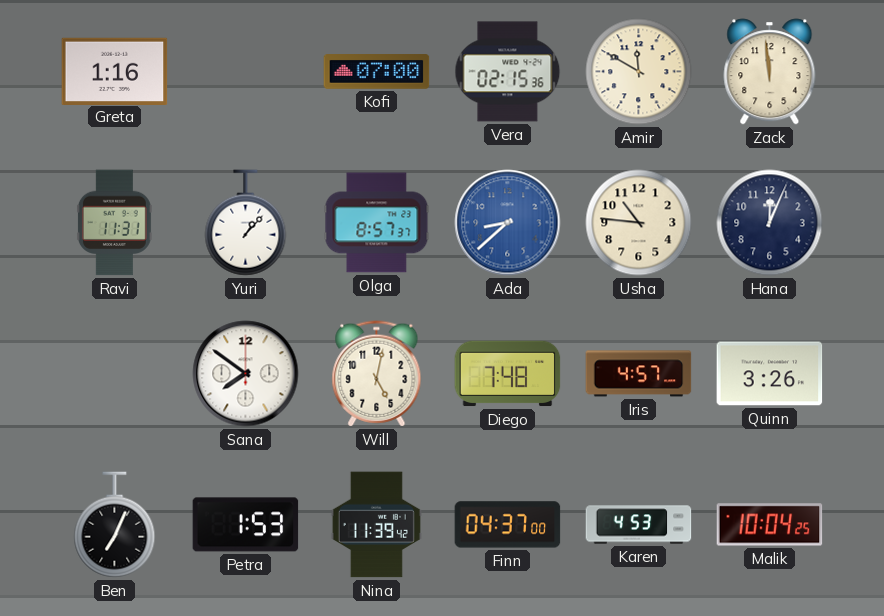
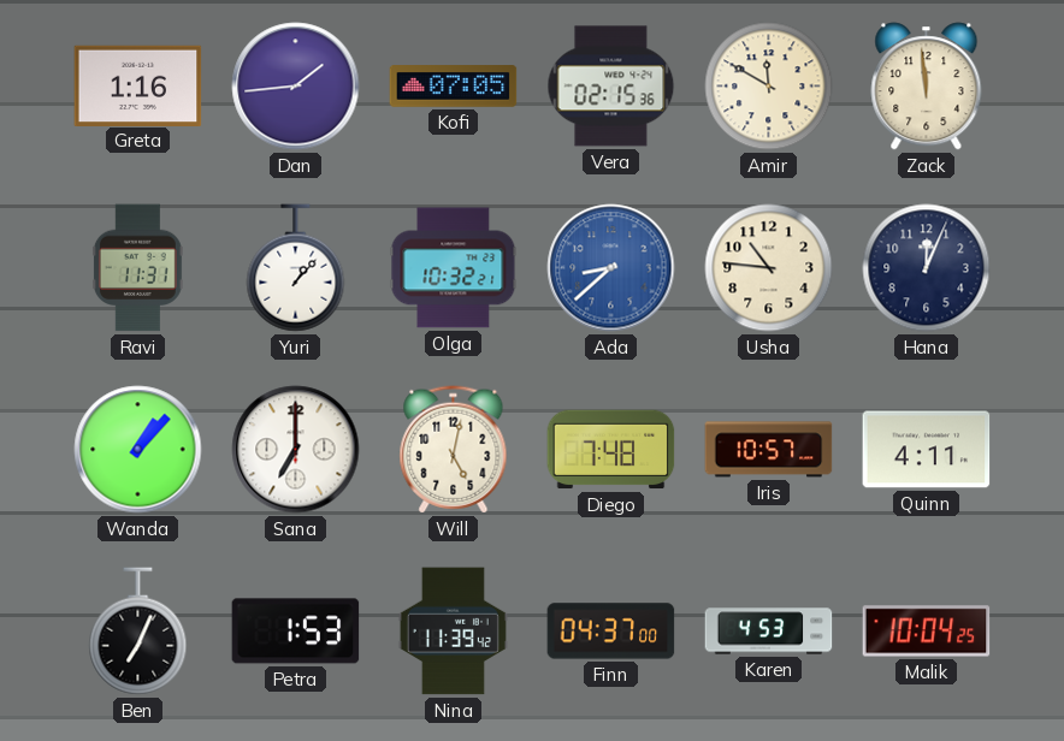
Dan: none -> 1:44
Kofi: 07:00 -> 07:05
Olga: 8:57 -> 10:32
Wanda: none -> 1:07
Sana: 7:51 -> 7:00
Iris: 4:57 -> 10:57
Quinn: 3:26 -> 4:11
